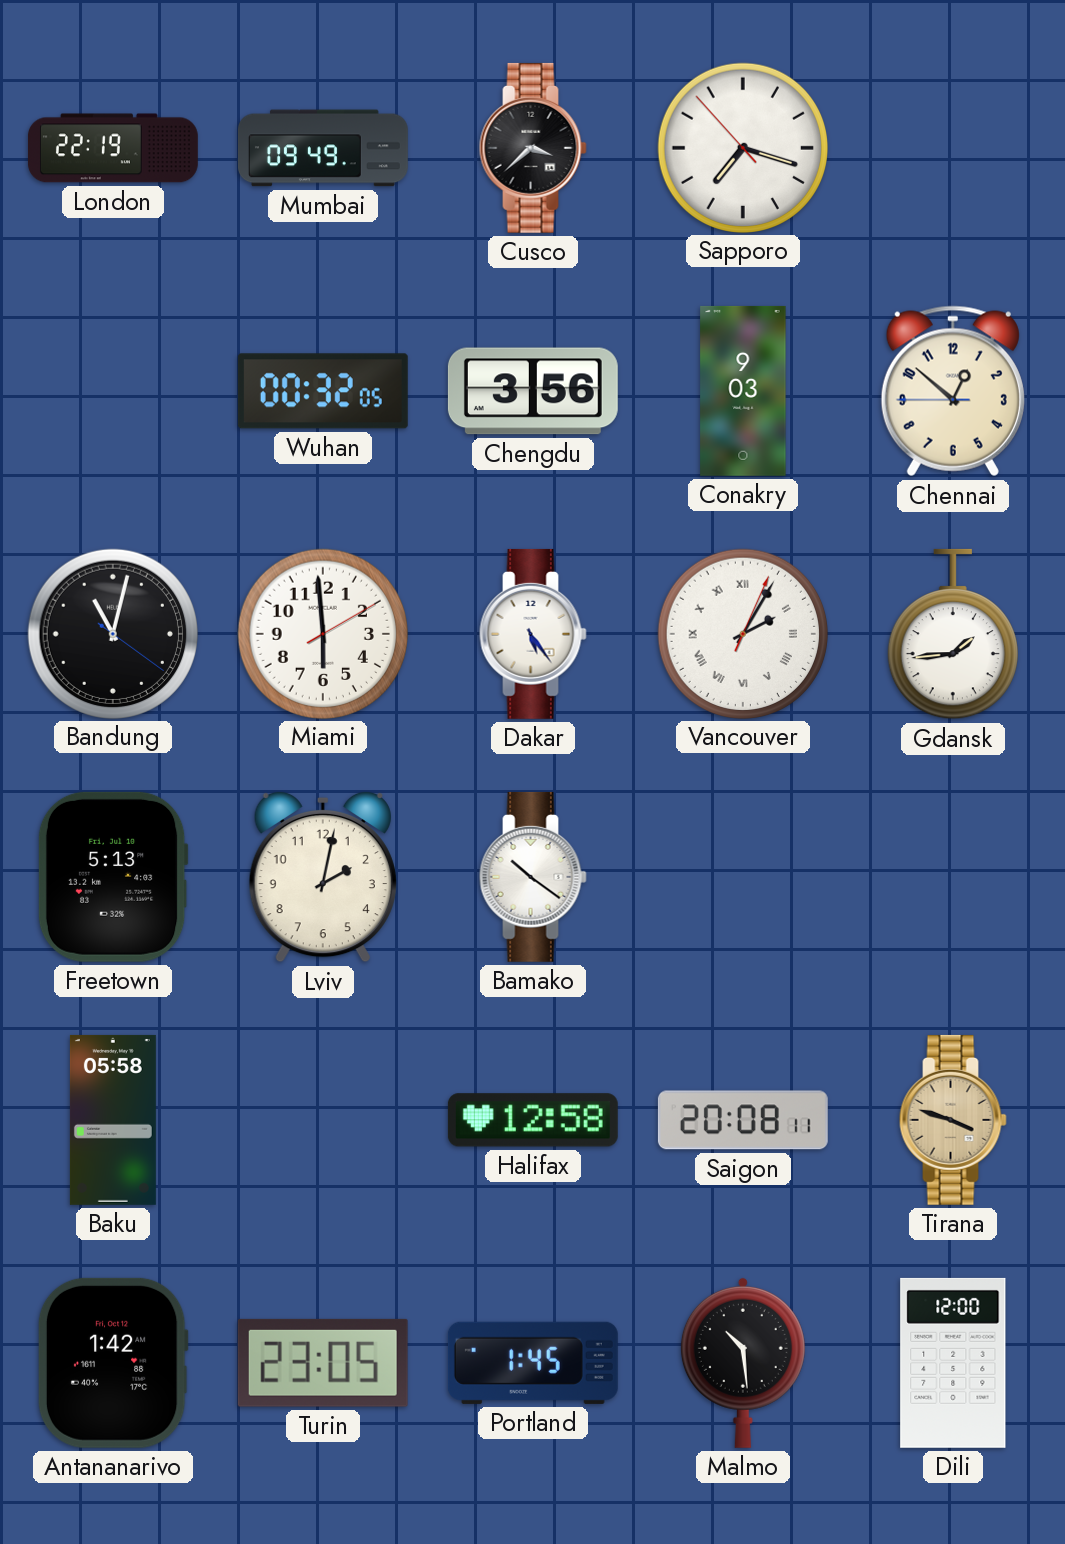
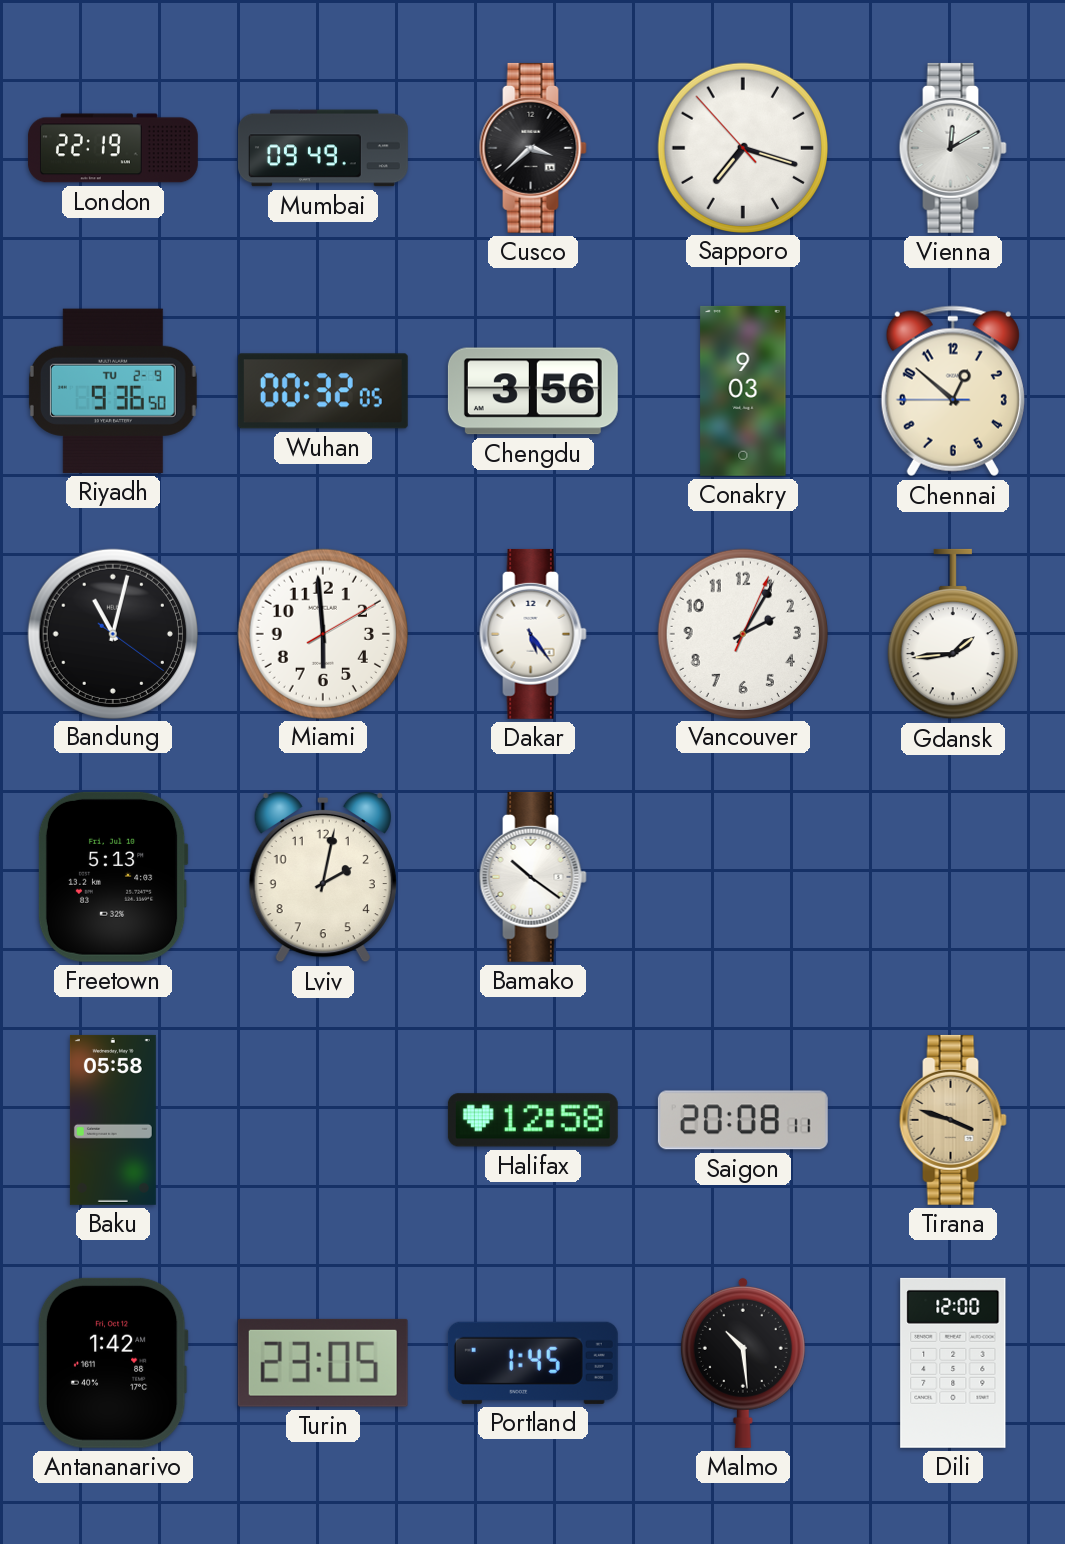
Vienna: none -> 12:10
Riyadh: none -> 9:36
Vancouver numerals: Roman -> Arabic
